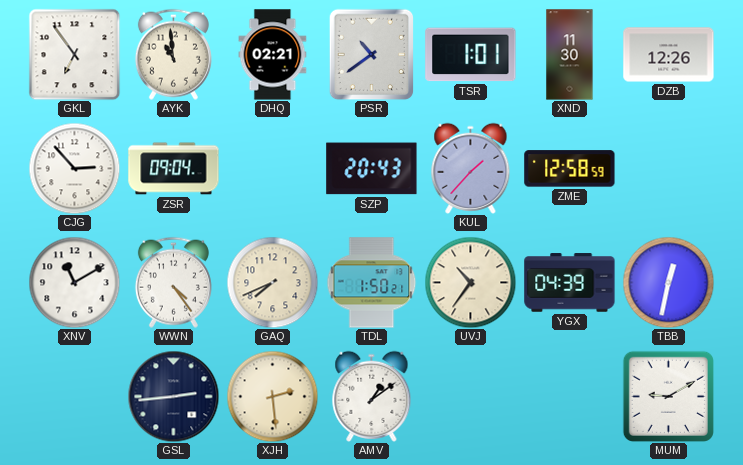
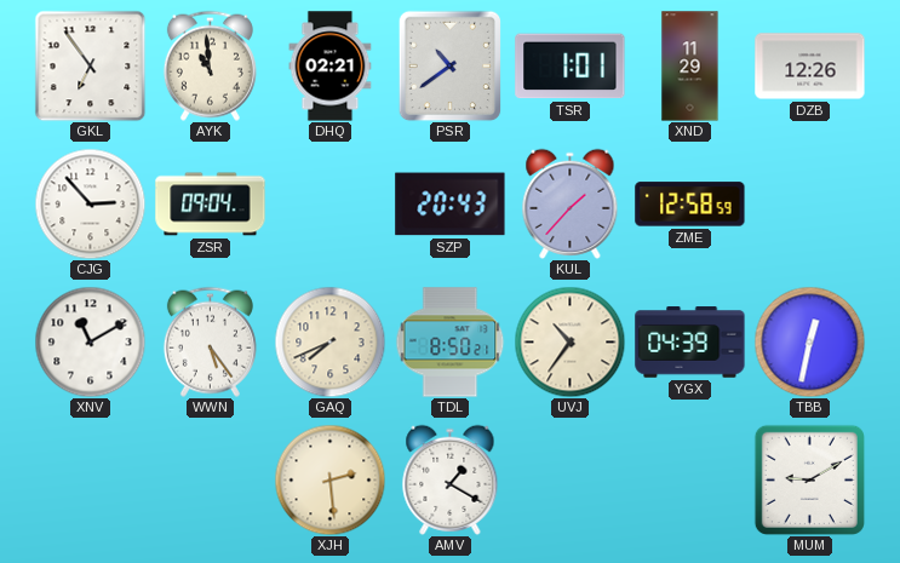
XND: 11:30 -> 11:29
WWN: 4:24 -> 5:24
TDL: 1:50 -> 8:50
GSL: 2:44 -> none
AMV: 1:09 -> 1:20
